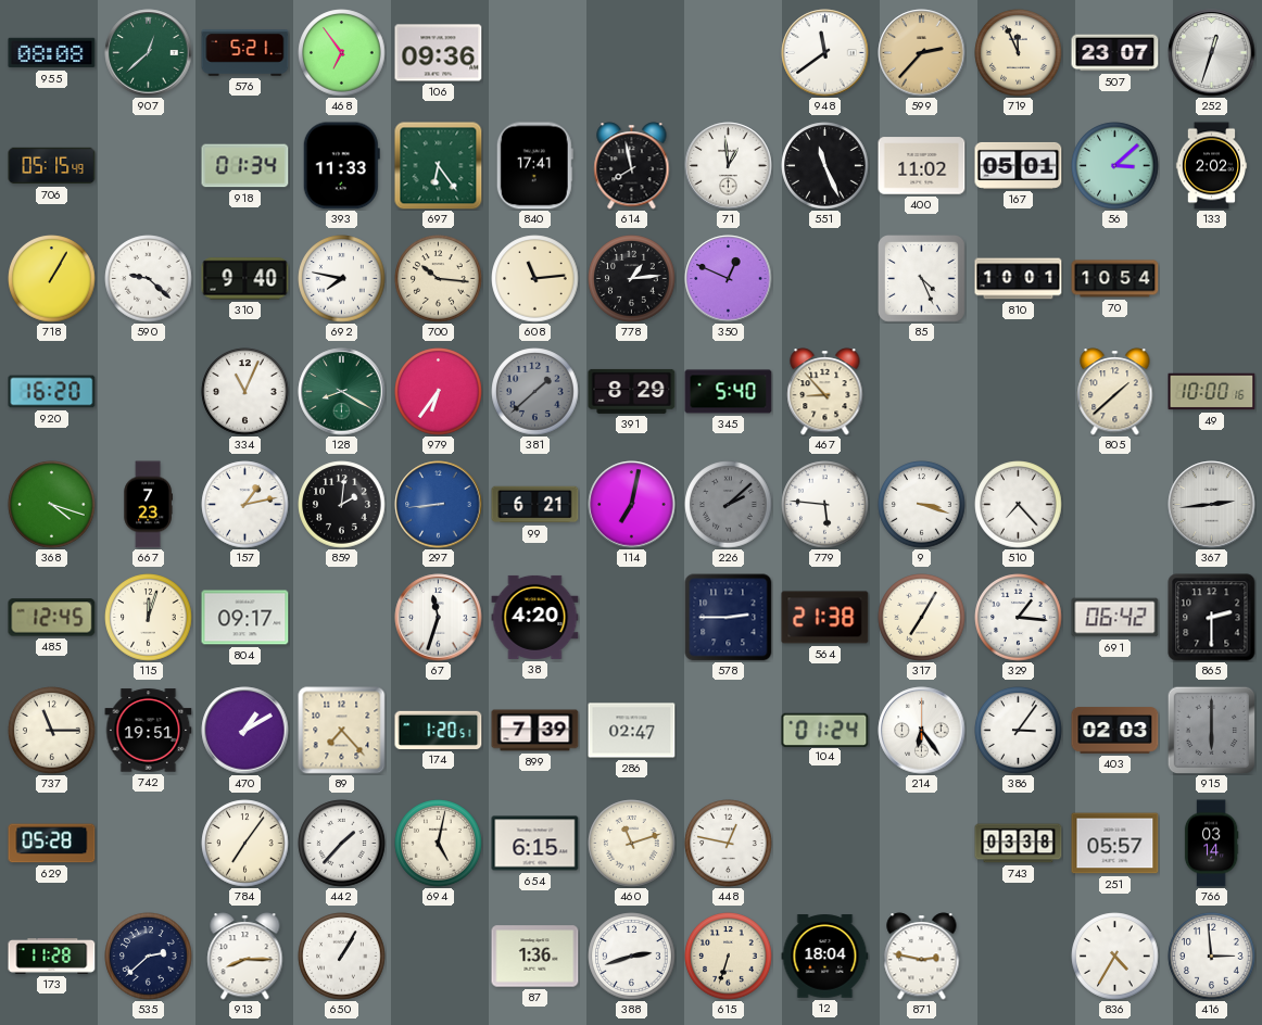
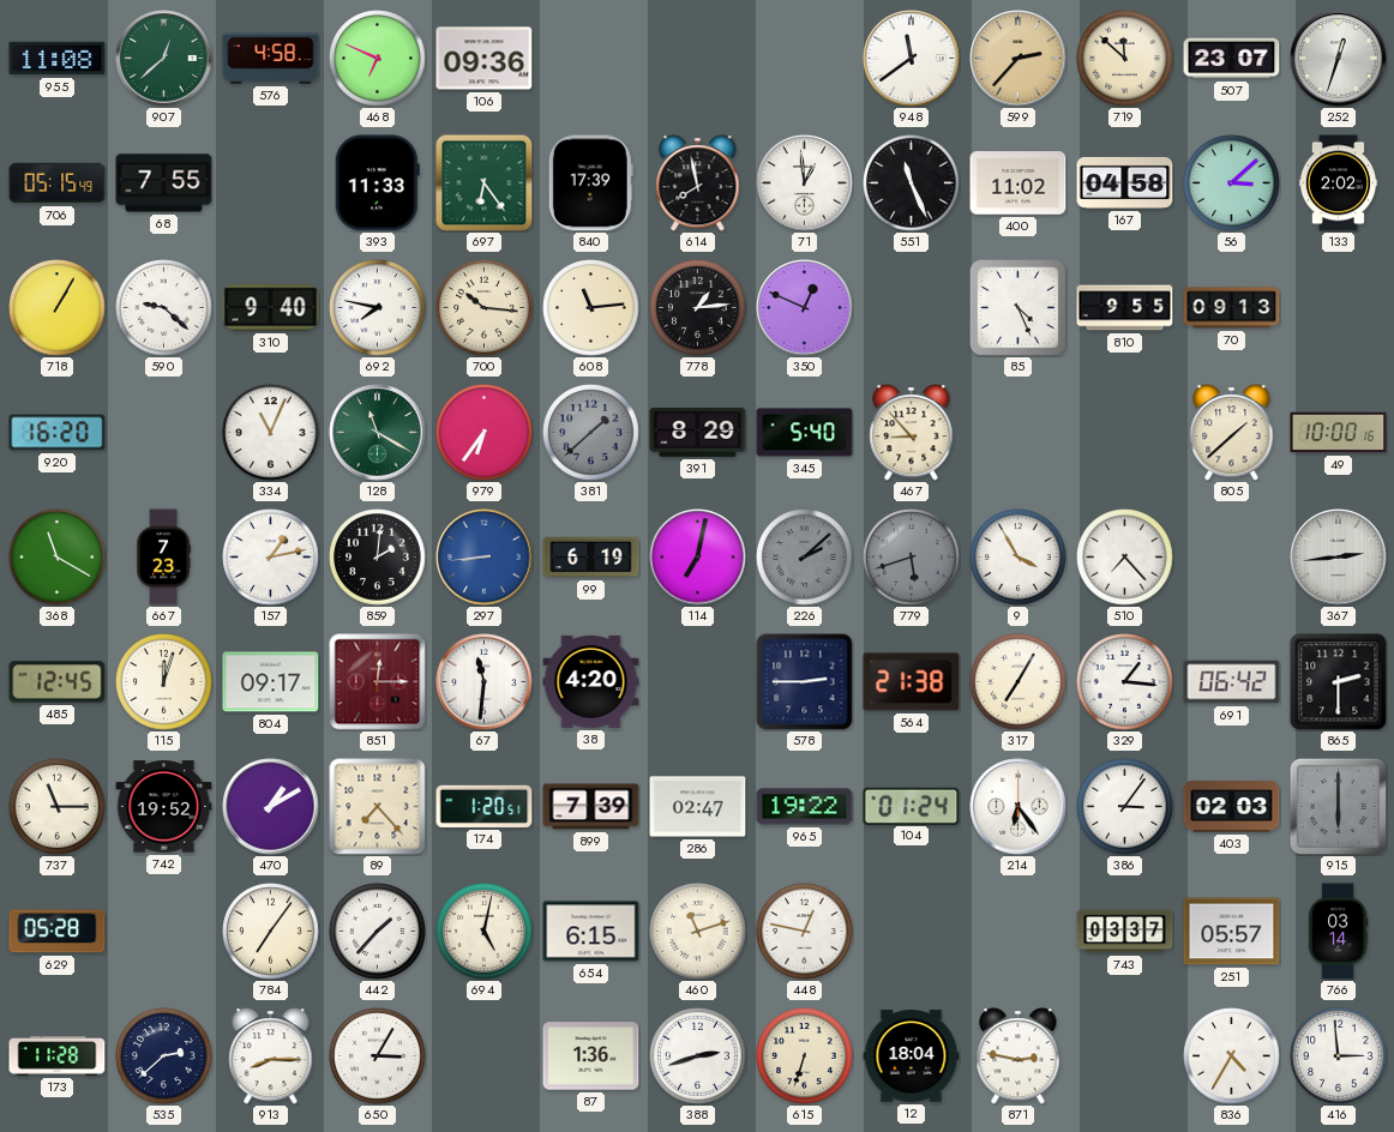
955: 08:08 -> 11:08
576: 5:21 -> 4:58
468: 6:54 -> 6:49
719: 11:56 -> 11:52
68: none -> 7:55
918: 01:34 -> none
840: 17:41 -> 17:39
167: 05:01 -> 04:58
810: 10:01 -> 9:55
70: 10:54 -> 09:13
128: 8:20 -> 11:20
368: 4:18 -> 11:20
99: 6:21 -> 6:19
779: 5:46 -> 5:42
779 dial: white -> grey
9: 3:18 -> 3:55
851: none -> 12:15
67: 11:33 -> 11:31
742: 19:51 -> 19:52
965: none -> 19:22
743: 03:38 -> 03:37
650: 1:05 -> 3:05
